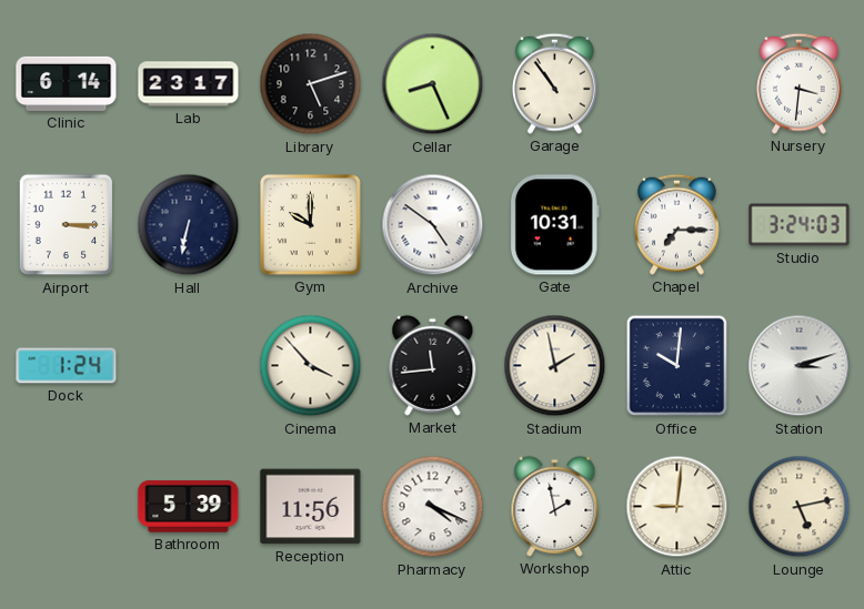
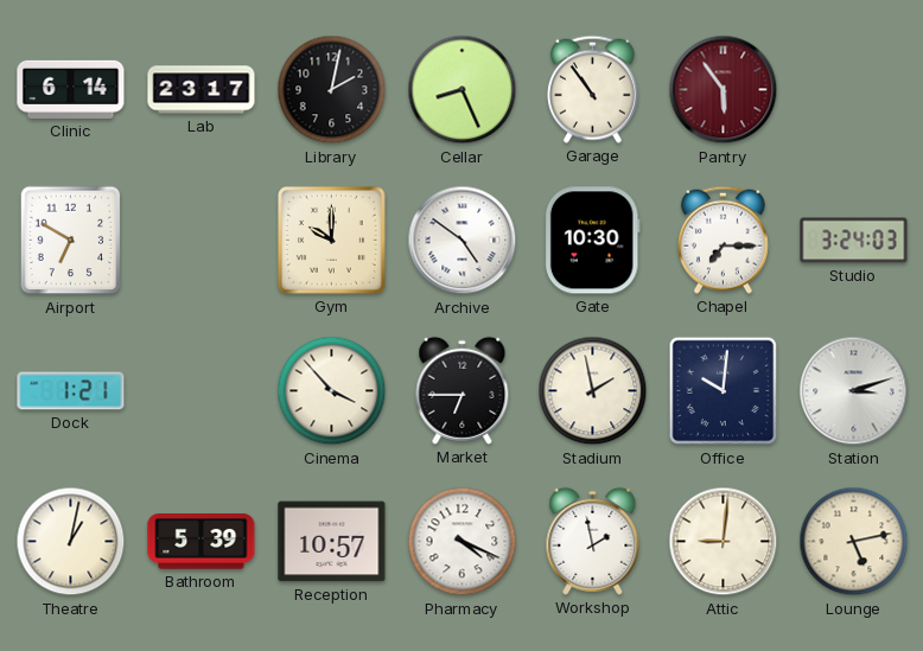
Library: 5:12 -> 2:02
Pantry: none -> 5:54
Nursery: 3:31 -> none
Airport: 3:15 -> 6:50
Hall: 6:32 -> none
Gate: 10:31 -> 10:30
Dock: 1:24 -> 1:21
Market: 11:44 -> 6:45
Theatre: none -> 1:02
Reception: 11:56 -> 10:57
